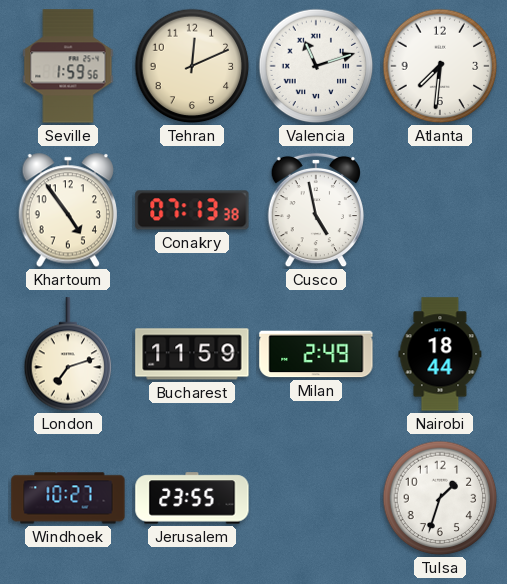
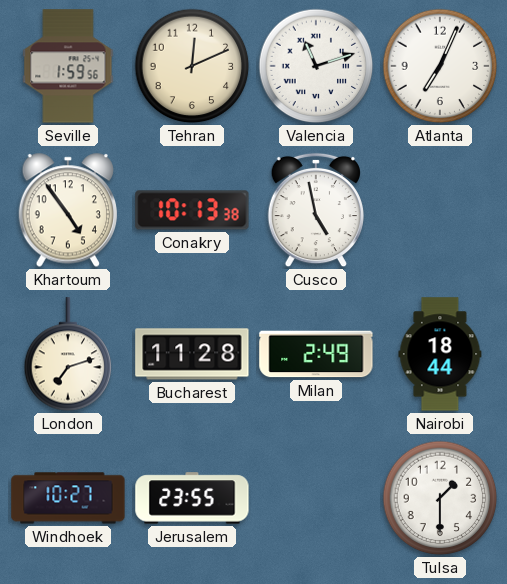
Atlanta: 7:31 -> 7:04
Conakry: 07:13 -> 10:13
Bucharest: 11:59 -> 11:28
Tulsa: 1:33 -> 1:30
